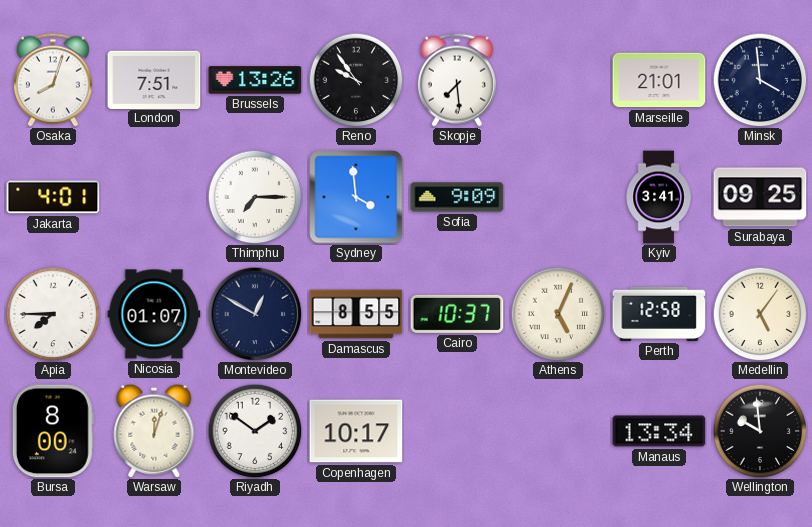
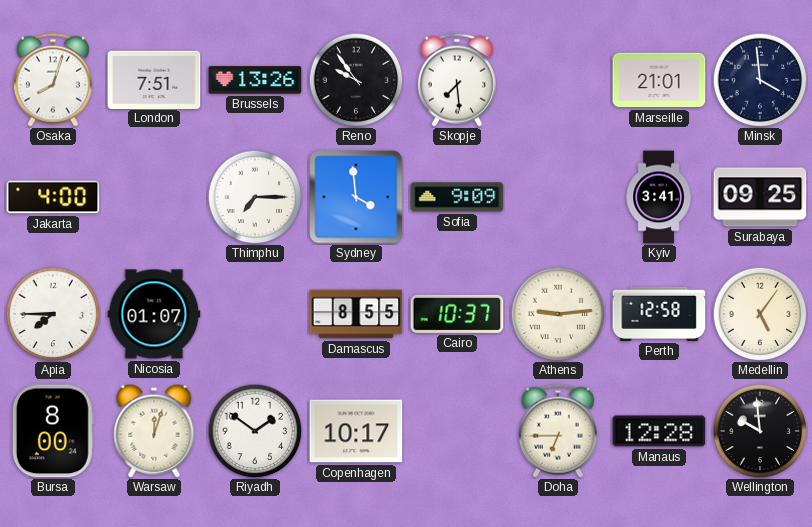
Jakarta: 4:01 -> 4:00
Montevideo: 12:50 -> none
Athens: 5:04 -> 9:14
Doha: none -> 6:45
Manaus: 13:34 -> 12:28
